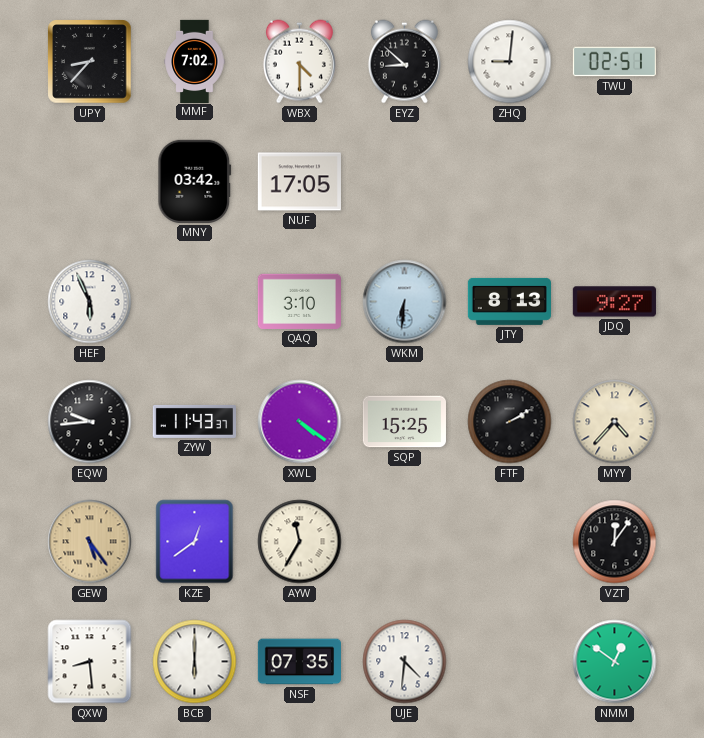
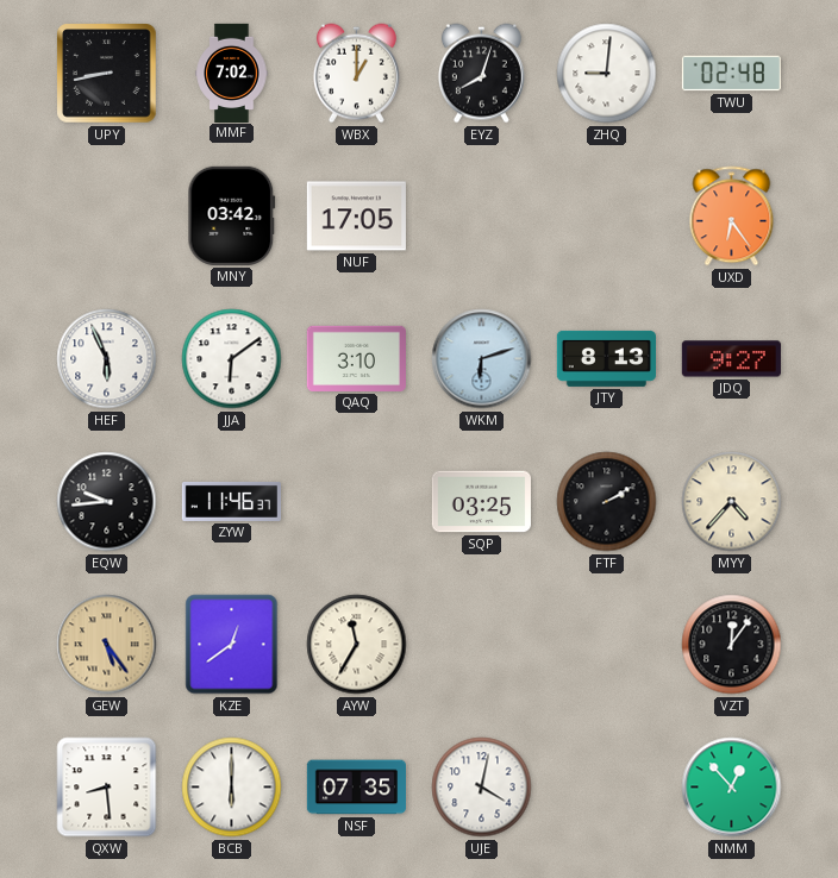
UPY: 8:37 -> 8:43
WBX: 4:30 -> 1:00
EYZ: 8:52 -> 8:03
TWU: 02:51 -> 02:48
UXD: none -> 6:24
JJA: none -> 6:09
WKM: 6:31 -> 6:12
ZYW: 11:43 -> 11:46
XWL: 4:21 -> none
SQP: 15:25 -> 03:25
UJE: 4:31 -> 4:02
NMM: 12:51 -> 12:53
